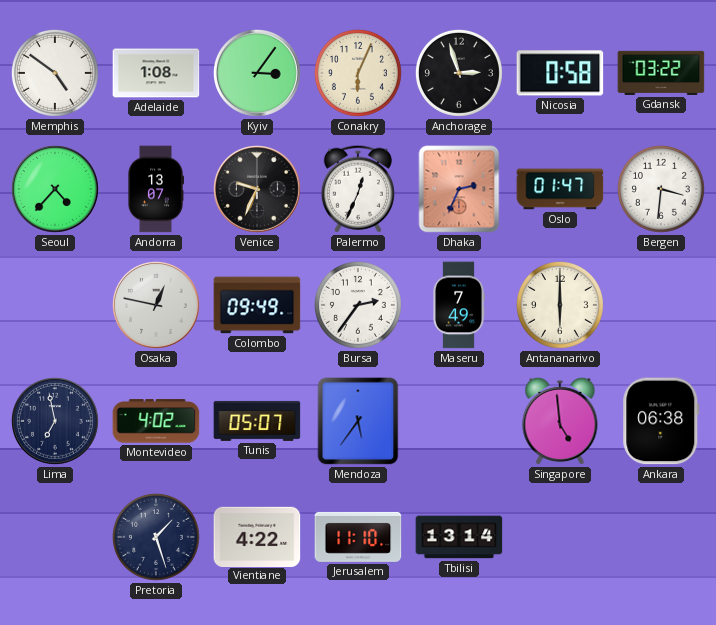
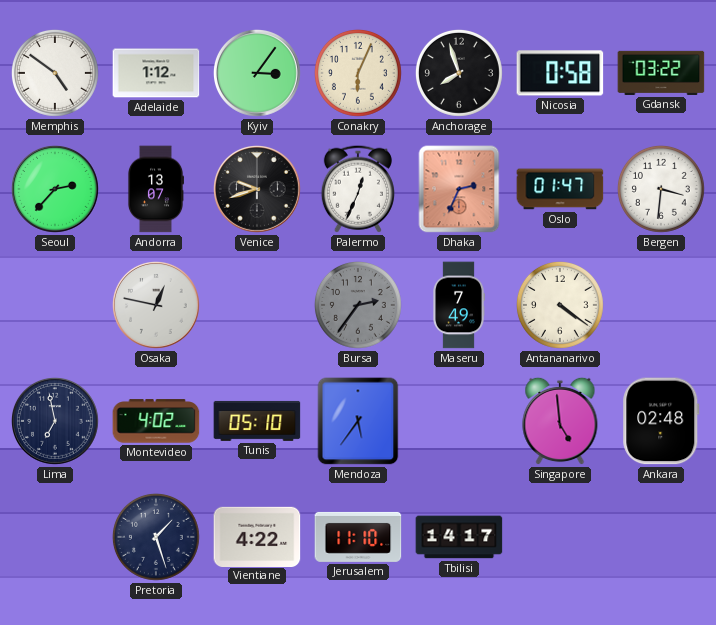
Adelaide: 1:08 -> 1:12
Anchorage: 2:57 -> 7:57
Seoul: 4:37 -> 2:37
Venice: 9:34 -> 9:42
Colombo: 09:49 -> none
Bursa dial: white -> grey
Antananarivo: 6:00 -> 4:21
Tunis: 05:07 -> 05:10
Ankara: 06:38 -> 02:48
Tbilisi: 13:14 -> 14:17
